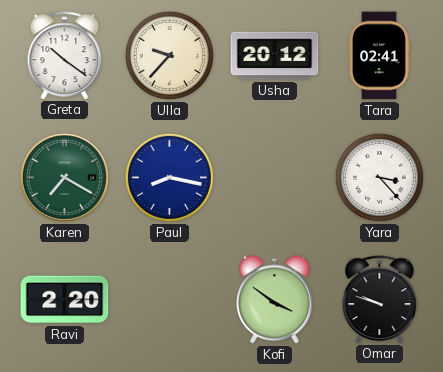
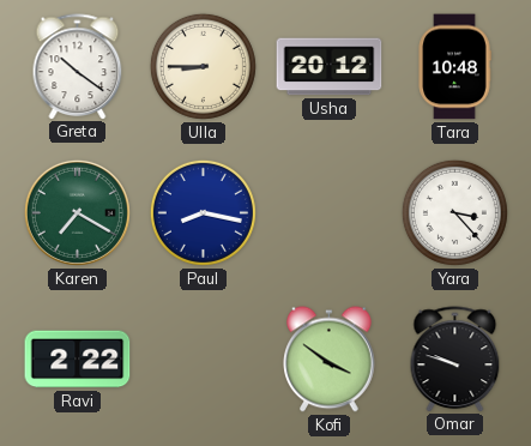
Ulla: 9:37 -> 8:45
Tara: 02:41 -> 10:48
Ravi: 2:20 -> 2:22
